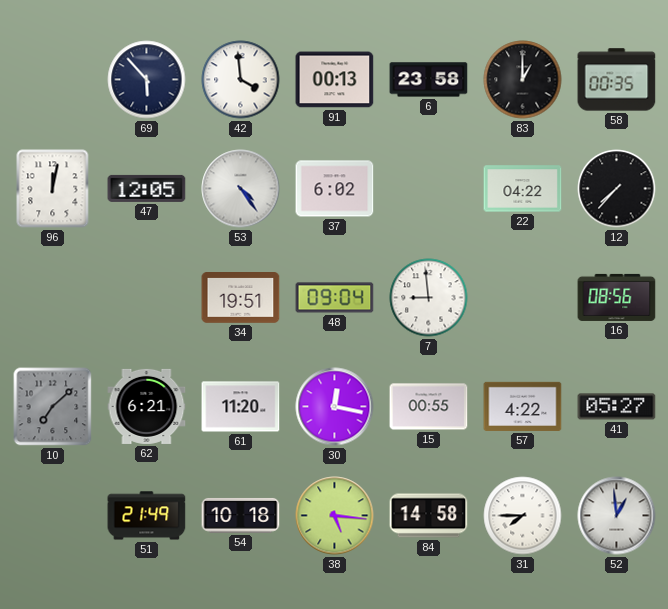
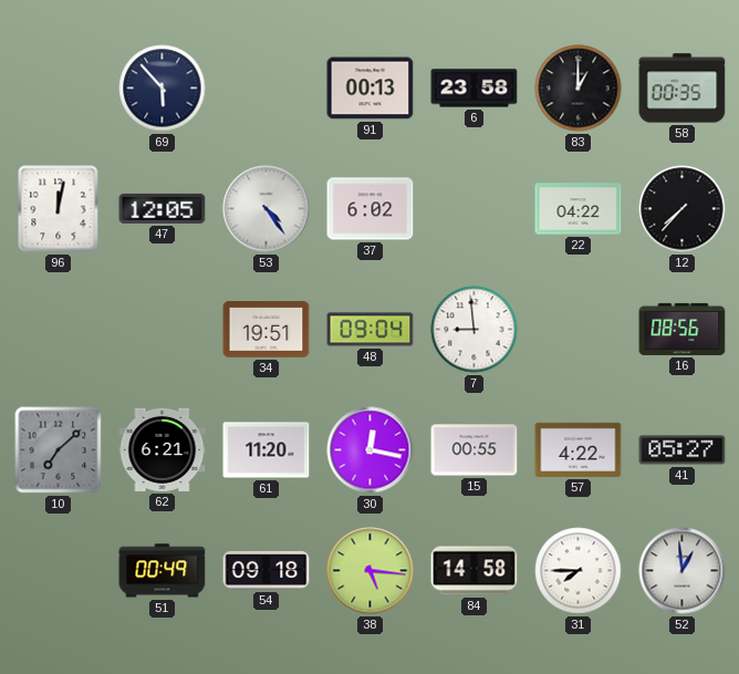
42: 3:59 -> none
51: 21:49 -> 00:49
54: 10:18 -> 09:18
